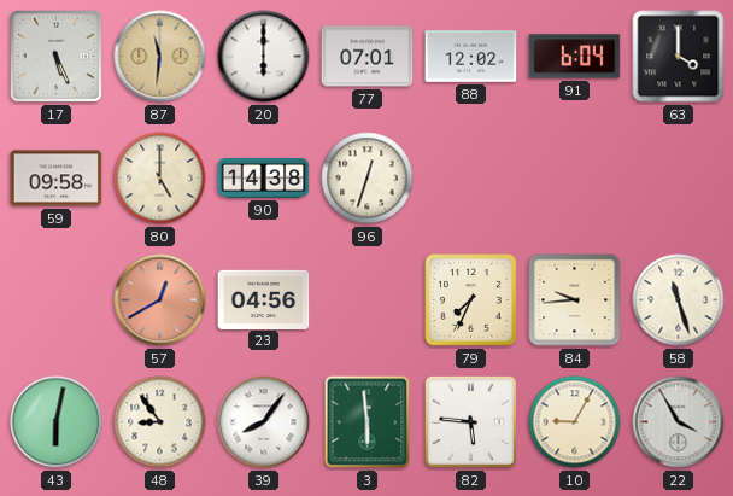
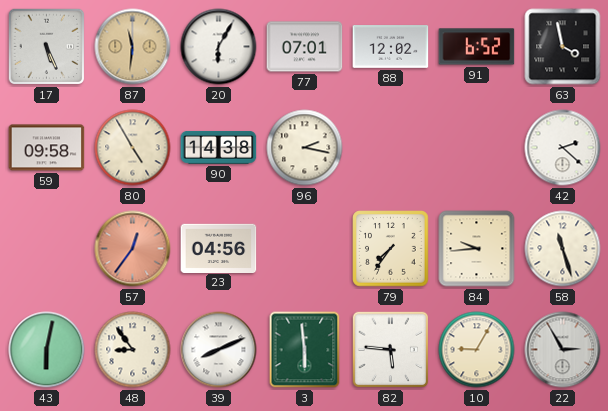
20: 6:00 -> 6:05
91: 6:04 -> 6:52
63: 4:00 -> 3:58
80: 5:00 -> 4:55
96: 12:33 -> 2:17
42: none -> 2:22
57: 12:40 -> 12:36
79: 7:34 -> 7:36
39: 8:06 -> 8:11
22: 3:55 -> 2:55
